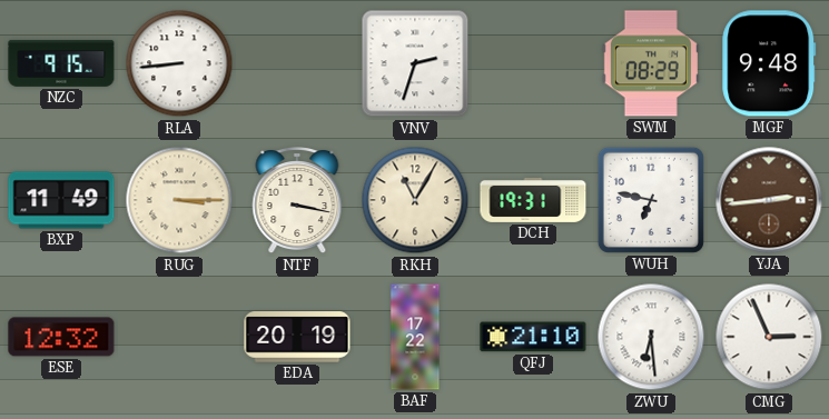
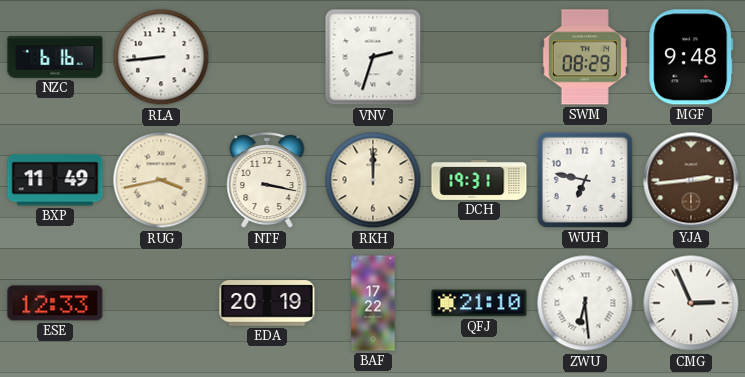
NZC: 9:15 -> 6:16
RUG: 3:15 -> 3:43
RKH: 11:05 -> 12:00
ESE: 12:32 -> 12:33
